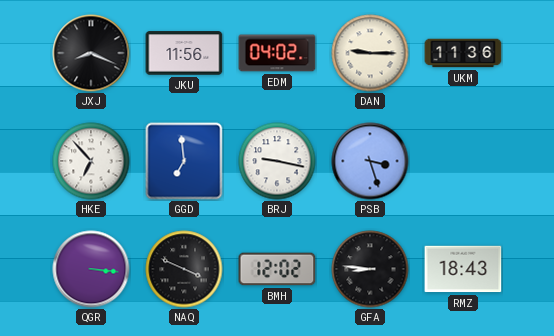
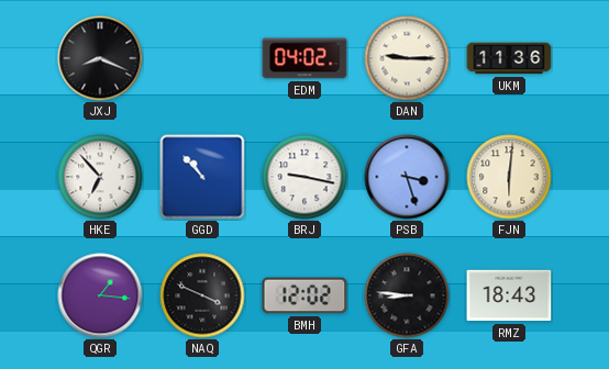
JKU: 11:56 -> none
GGD: 6:59 -> 10:53
FJN: none -> 6:01
QGR: 3:16 -> 1:16
